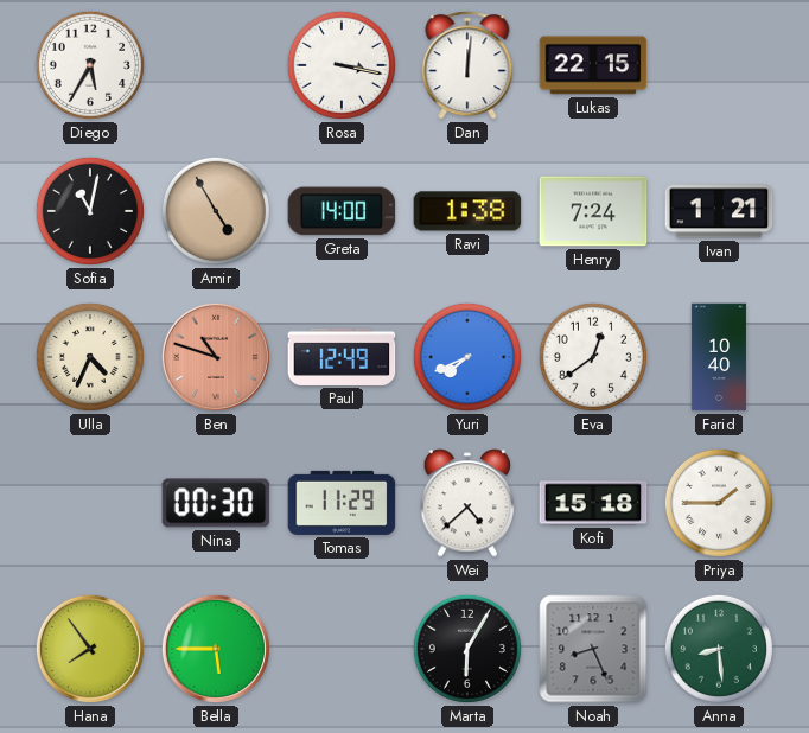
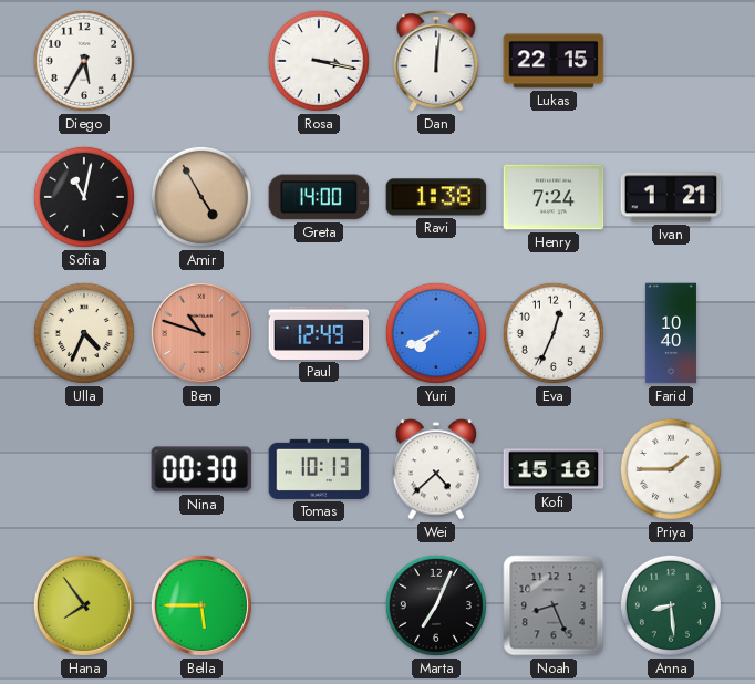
Eva: 12:39 -> 12:34
Tomas: 11:29 -> 10:13
Marta: 6:05 -> 7:04
